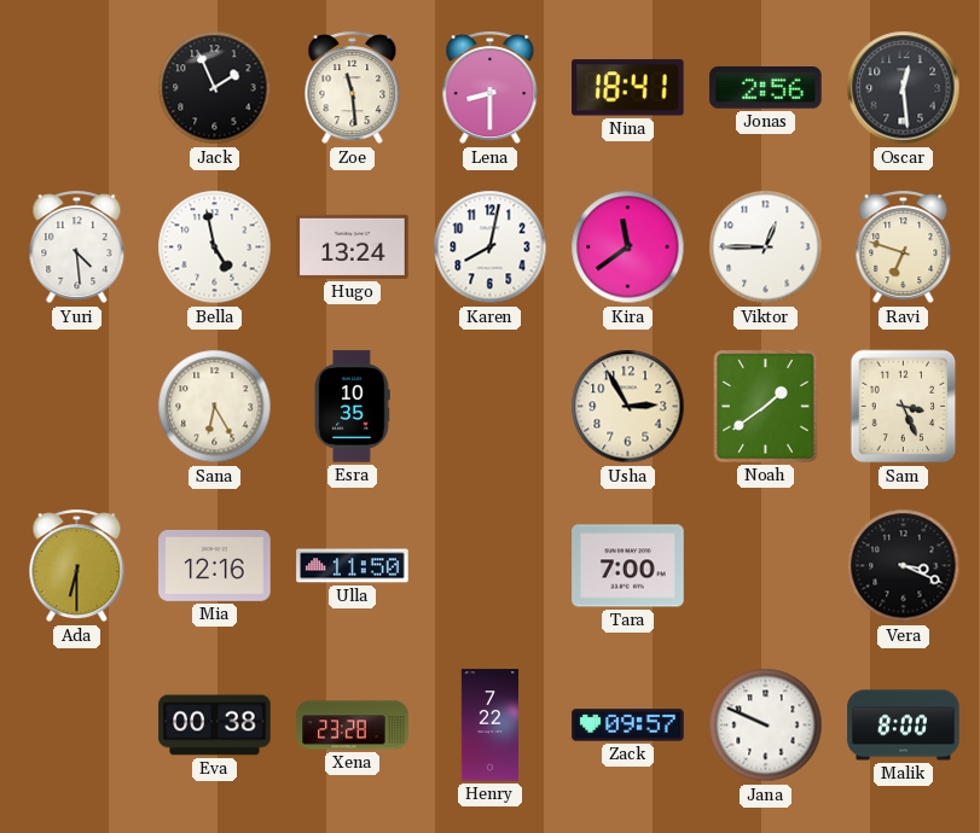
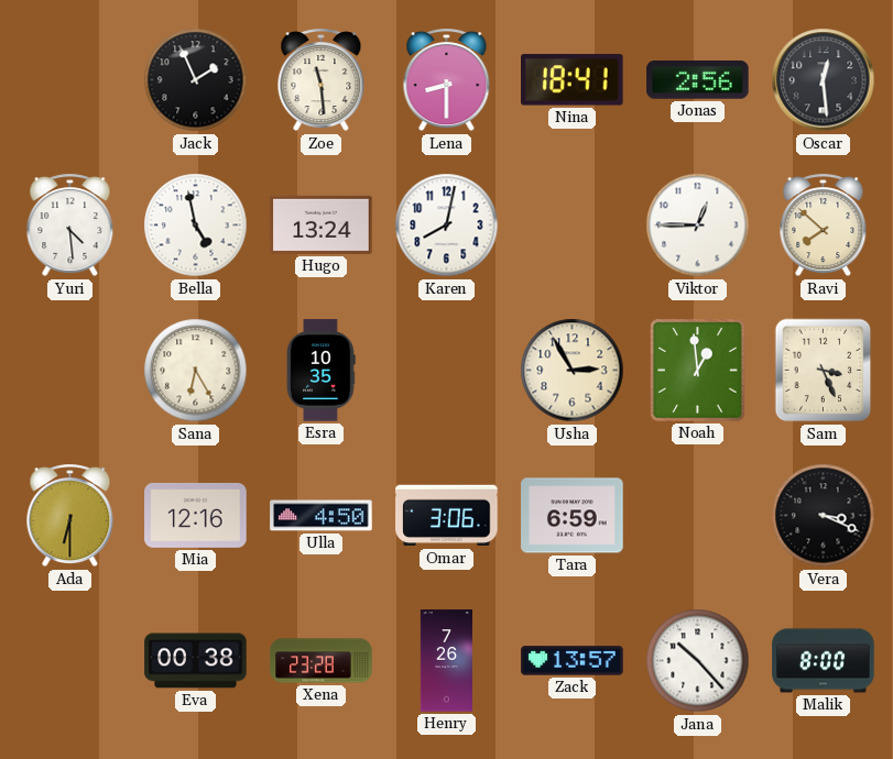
Kira: 11:39 -> none
Ravi: 6:48 -> 7:52
Noah: 1:39 -> 12:59
Ulla: 11:50 -> 4:50
Omar: none -> 3:06
Tara: 7:00 -> 6:59
Henry: 7:22 -> 7:26
Zack: 09:57 -> 13:57
Jana: 9:49 -> 10:23
